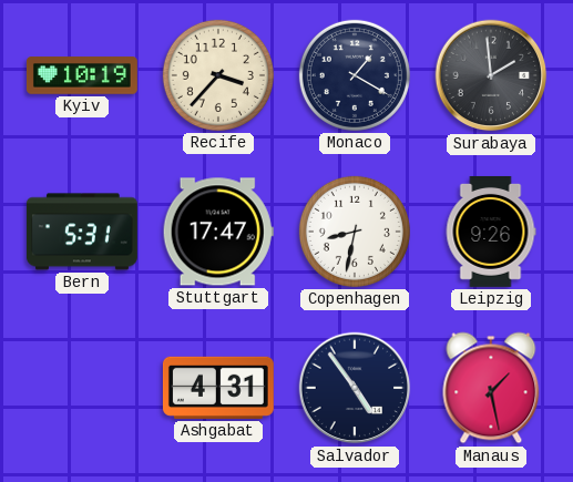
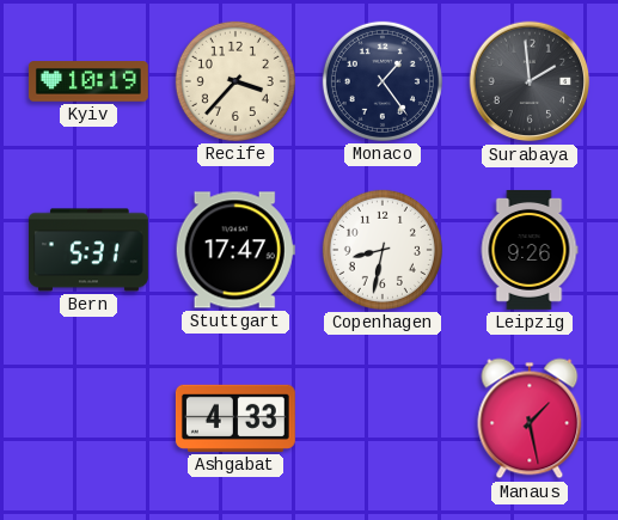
Monaco: 1:20 -> 1:24
Ashgabat: 4:31 -> 4:33
Salvador: 4:54 -> none
